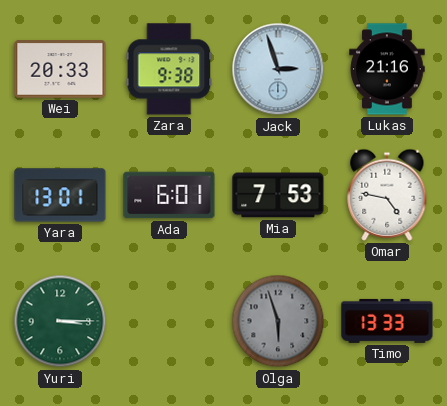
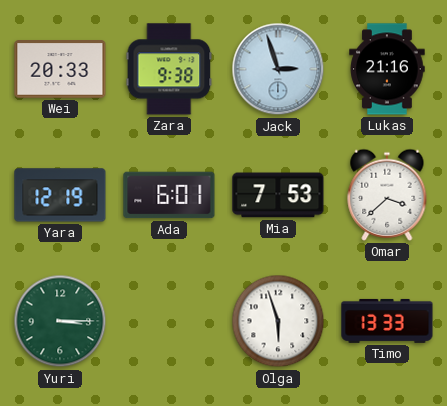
Yara: 13:01 -> 12:19
Omar: 4:47 -> 3:38
Olga dial: grey -> white
